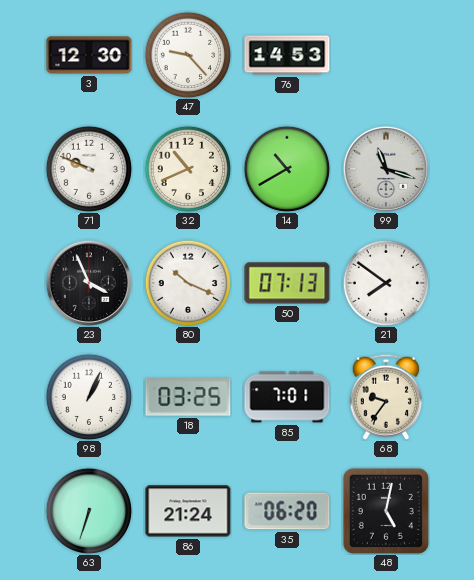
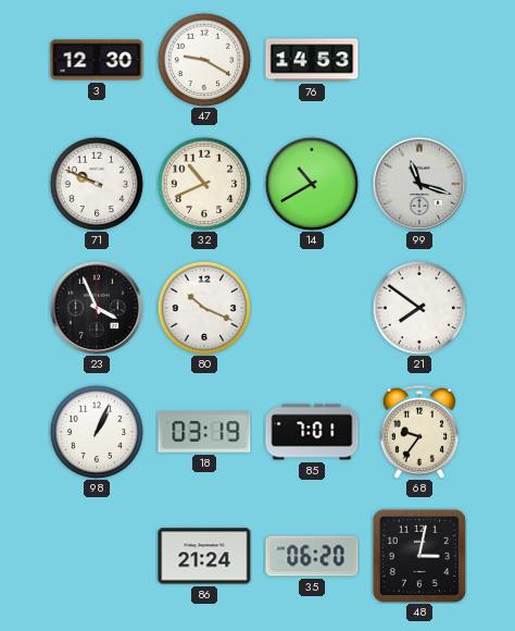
47: 9:23 -> 9:20
50: 07:13 -> none
18: 03:25 -> 03:19
63: 6:33 -> none
48: 5:02 -> 3:02
